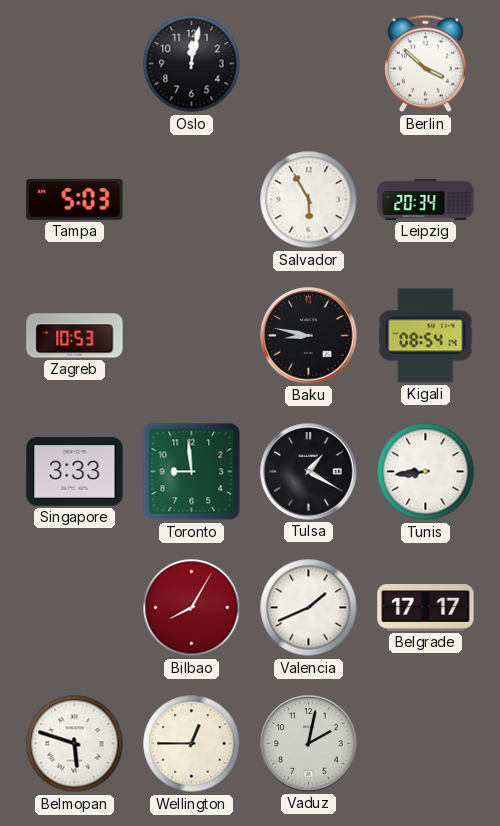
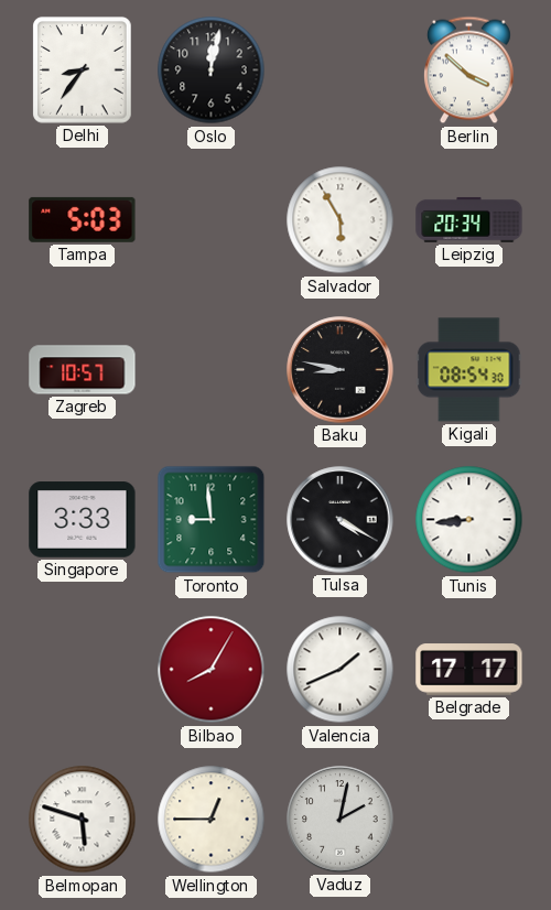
Delhi: none -> 8:36
Zagreb: 10:53 -> 10:57
Kigali: 08:54:14 -> 08:54:30
Tulsa: 1:20 -> 4:20
